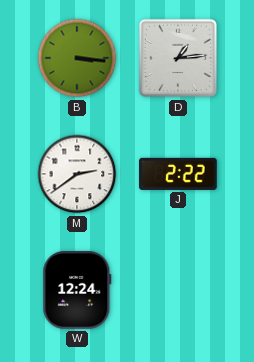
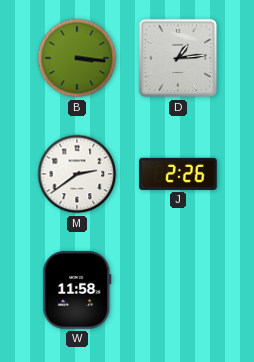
J: 2:22 -> 2:26
W: 12:24 -> 11:58
